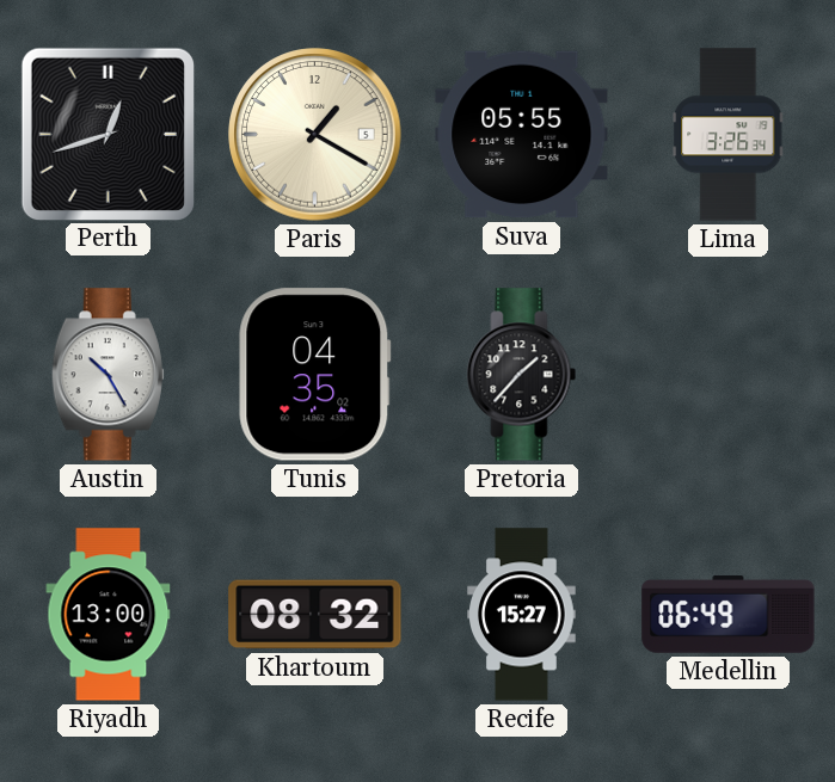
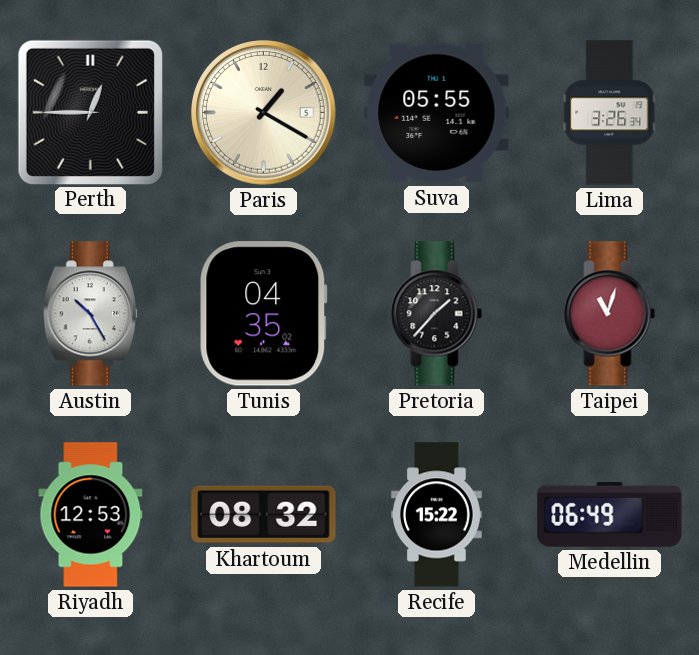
Perth: 12:42 -> 12:45
Taipei: none -> 11:03
Riyadh: 13:00 -> 12:53
Recife: 15:27 -> 15:22
